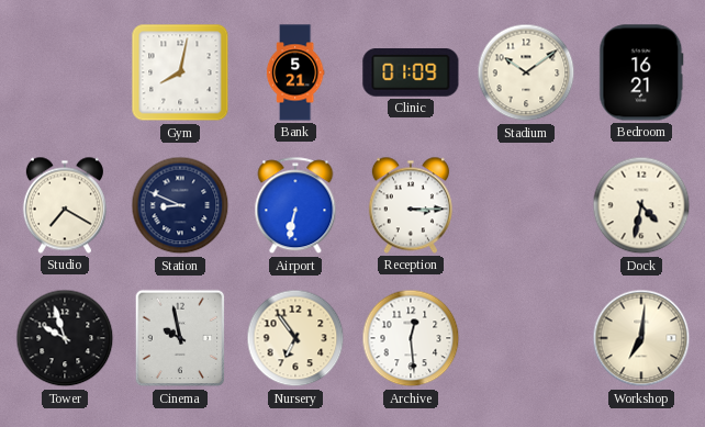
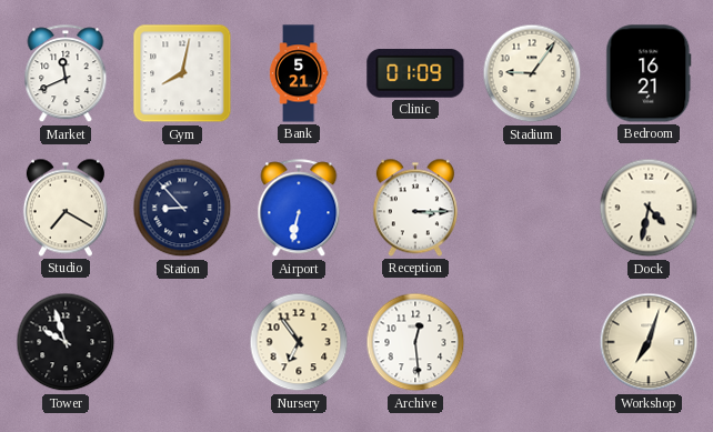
Market: none -> 11:41
Stadium: 10:09 -> 9:06
Station: 8:49 -> 8:53
Cinema: 9:58 -> none
Workshop: 7:01 -> 7:03
